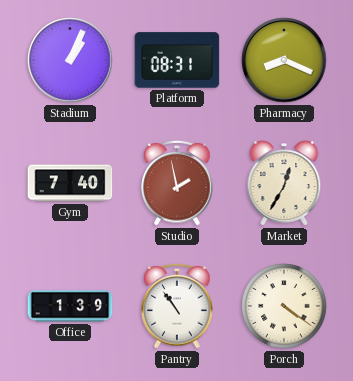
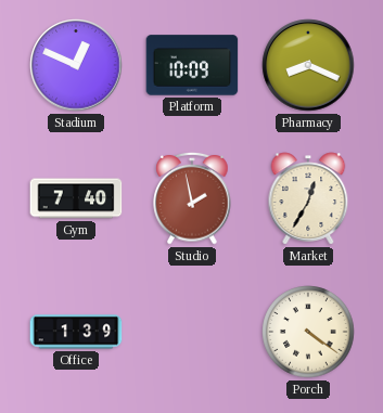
Stadium: 1:04 -> 12:49
Platform: 08:31 -> 10:09
Pantry: 10:54 -> none
